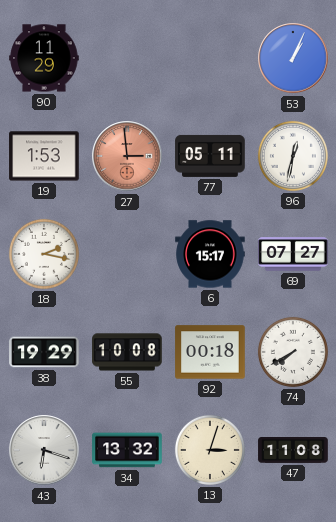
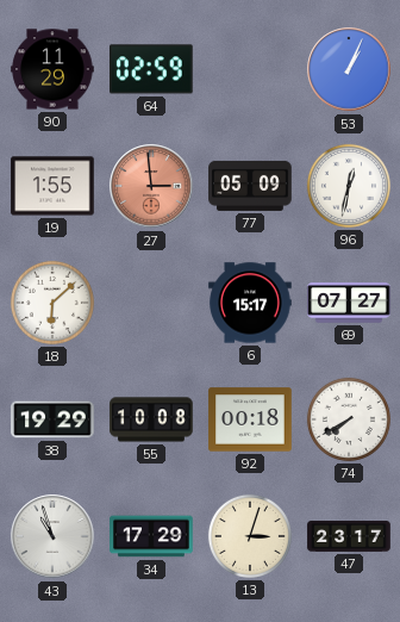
64: none -> 02:59
19: 1:53 -> 1:55
77: 05:11 -> 05:09
18: 2:17 -> 6:08
43: 6:18 -> 10:57
34: 13:32 -> 17:29
47: 11:08 -> 23:17
